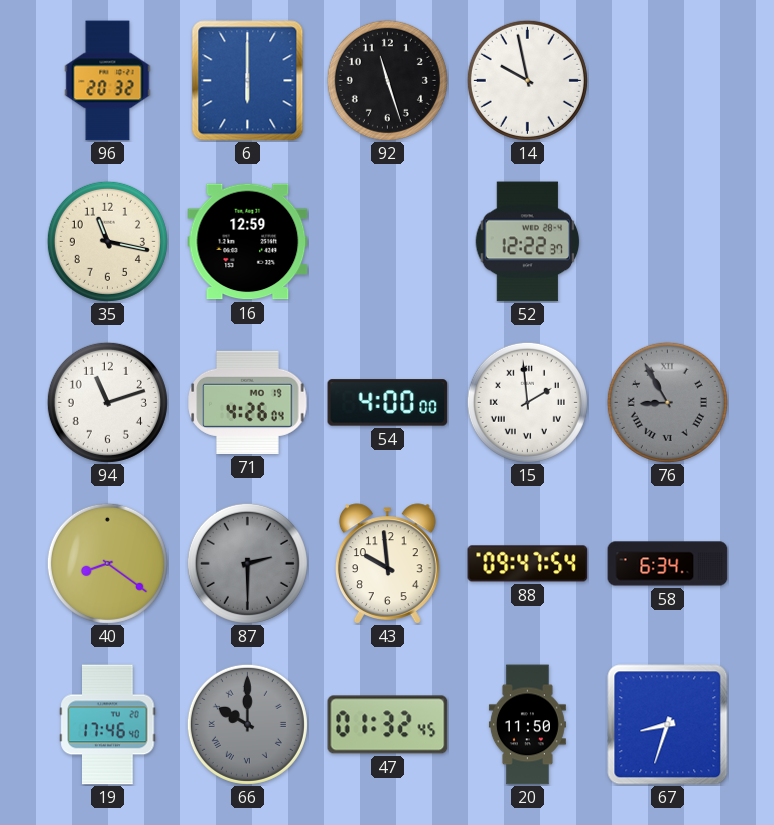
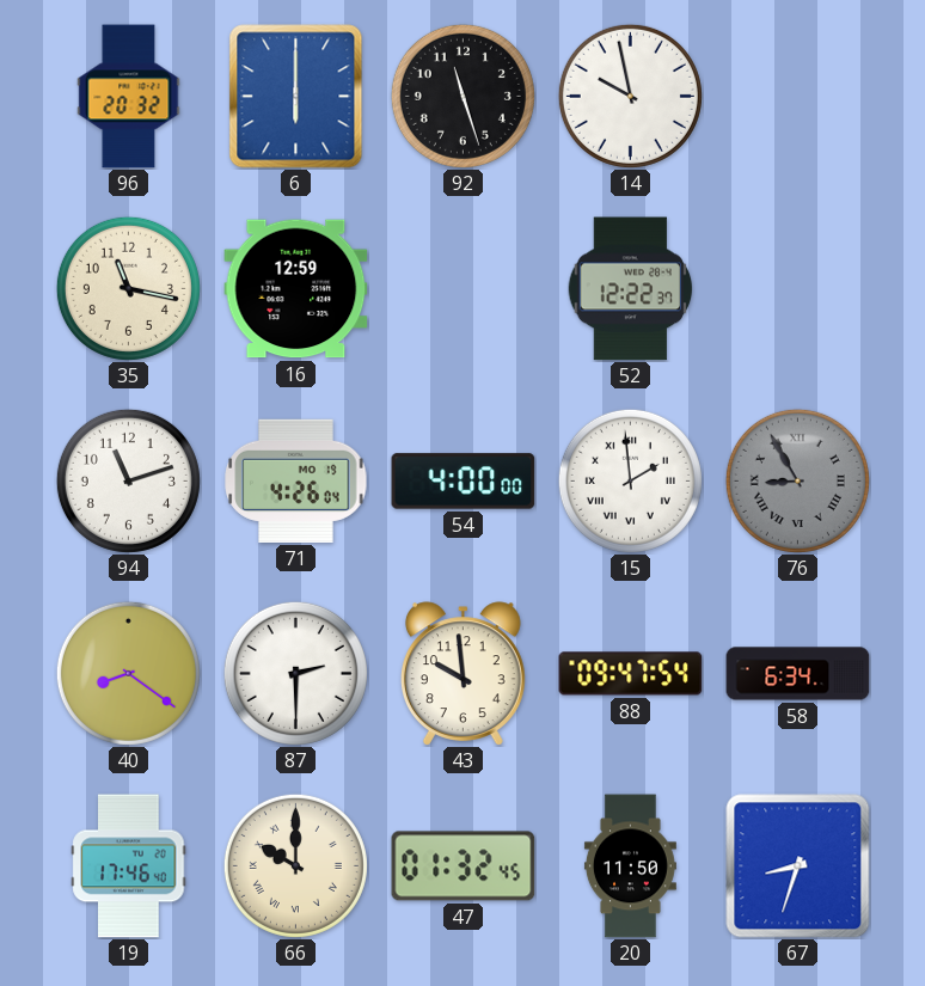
87 dial: grey -> white
66 dial: grey -> cream
